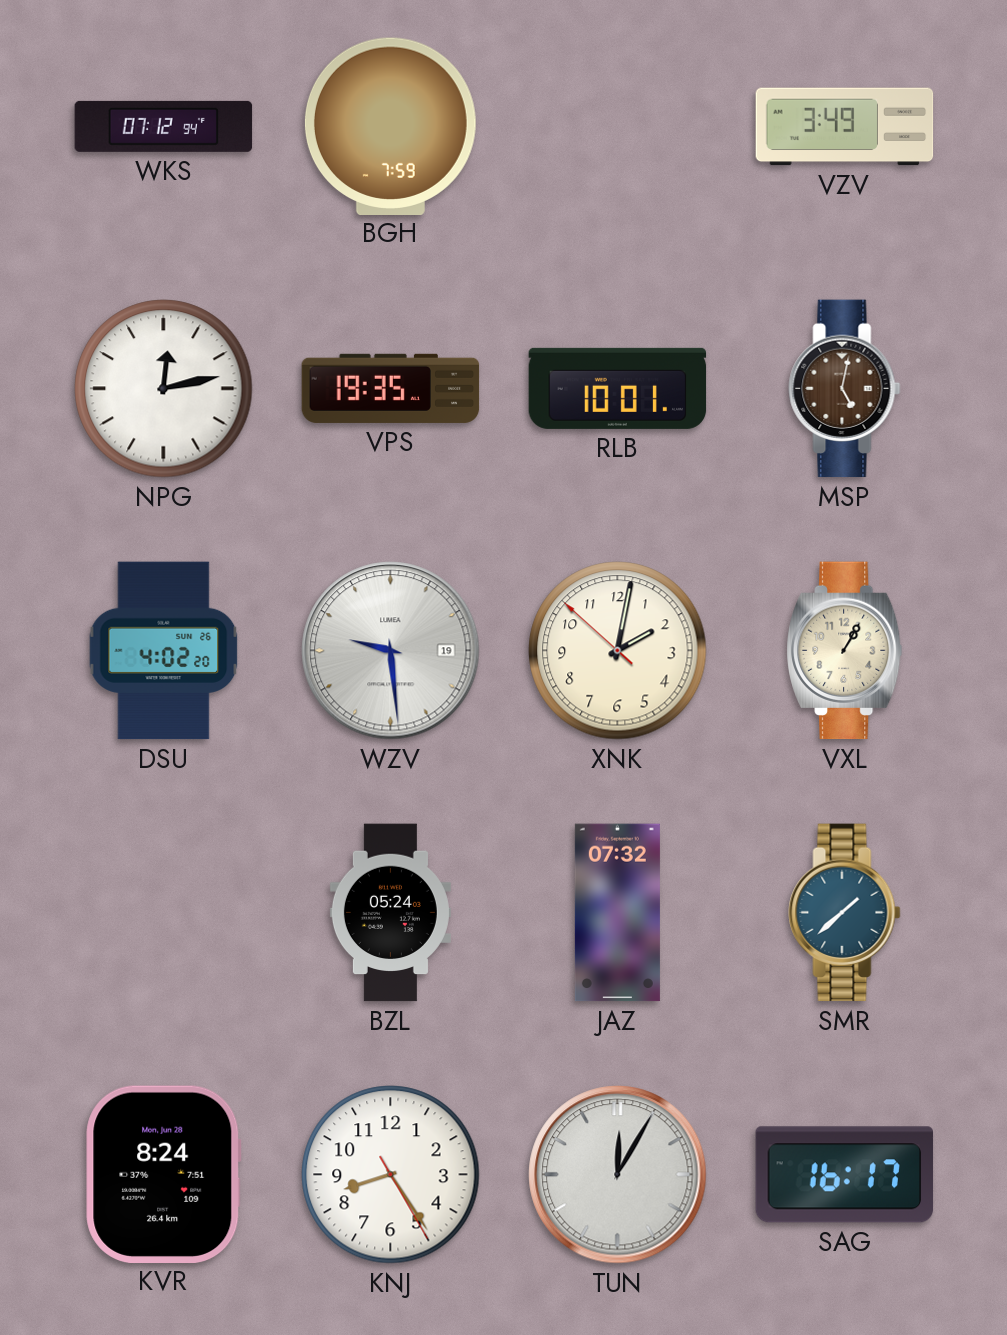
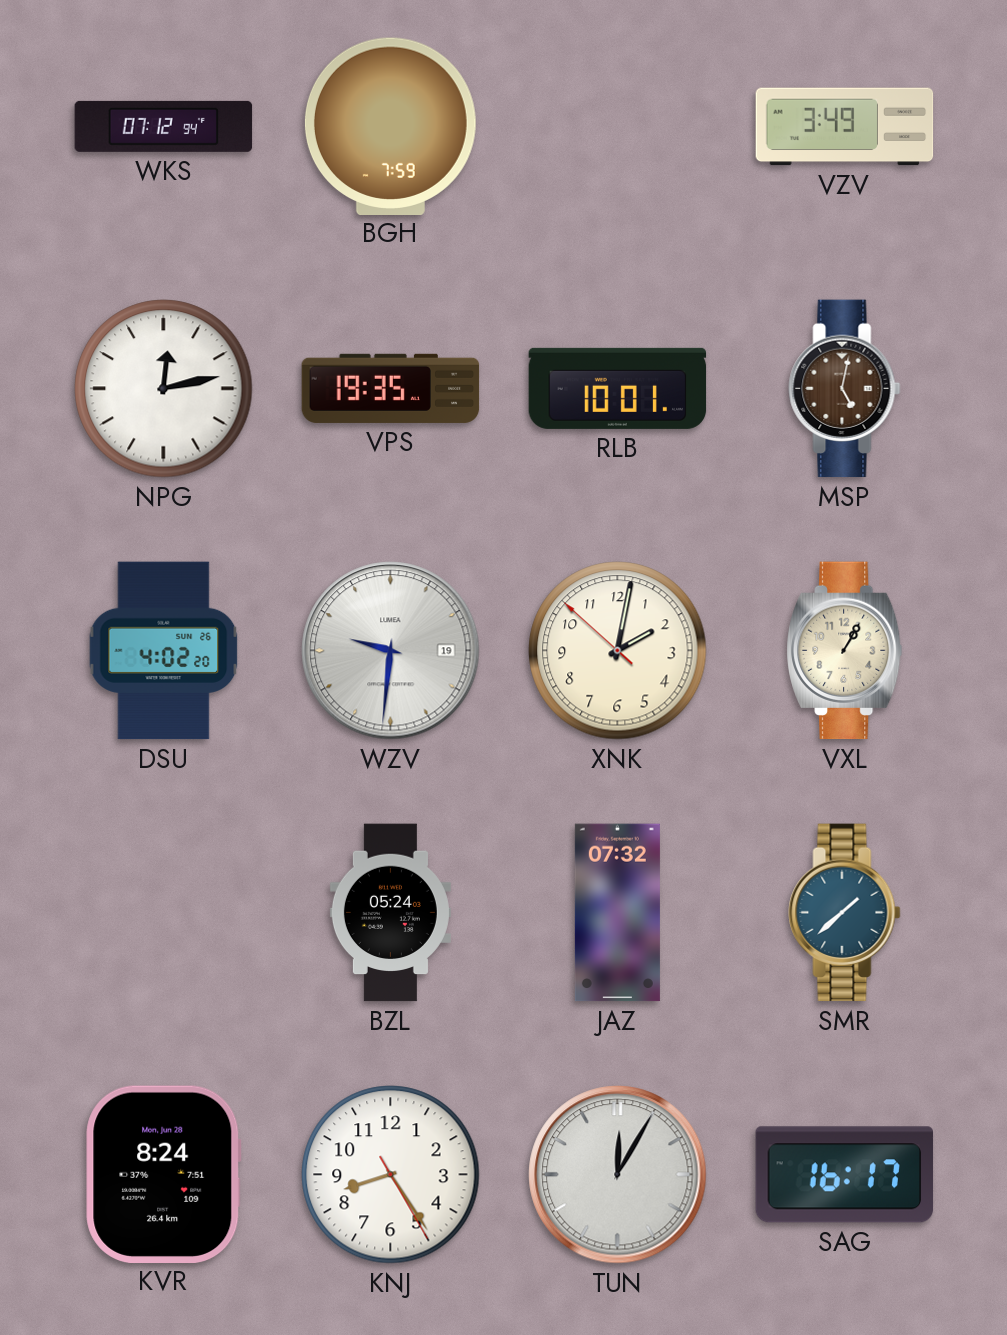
WZV: 9:29 -> 9:31
